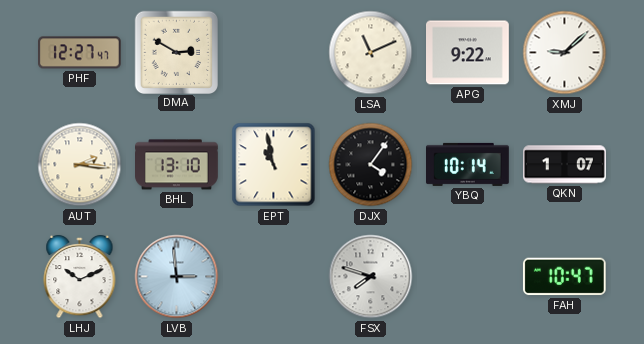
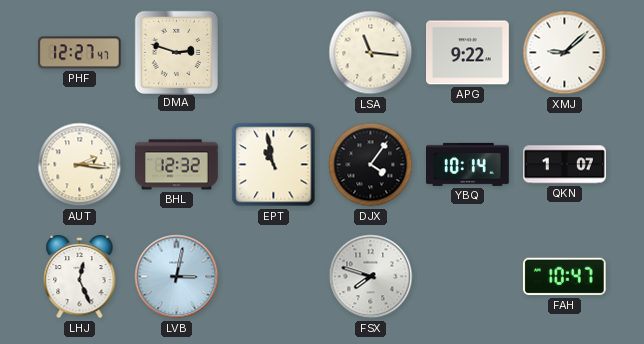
DMA: 2:50 -> 2:48
LSA: 11:11 -> 11:16
BHL: 13:10 -> 12:32
LHJ: 10:11 -> 12:26
LVB: 2:59 -> 3:02
